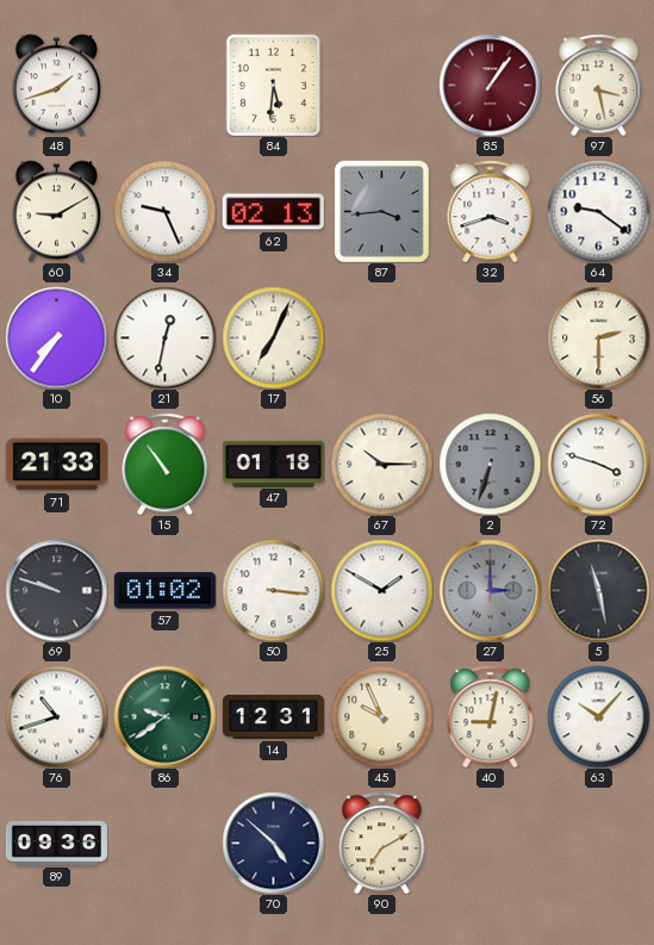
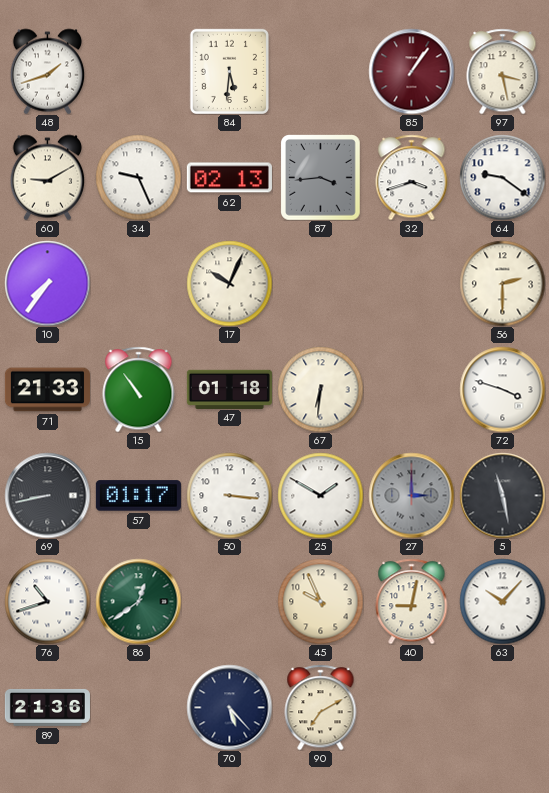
21: 12:32 -> none
17: 7:04 -> 10:04
67: 10:15 -> 6:31
2: 6:33 -> none
69: 9:48 -> 8:43
57: 01:02 -> 01:17
86: 9:39 -> 12:39
14: 12:31 -> none
89: 09:36 -> 21:36
70: 4:52 -> 5:23
